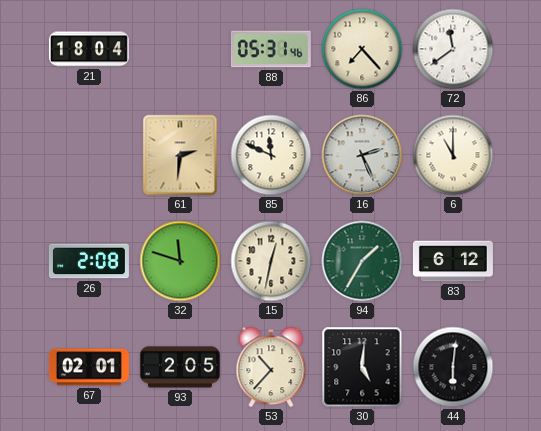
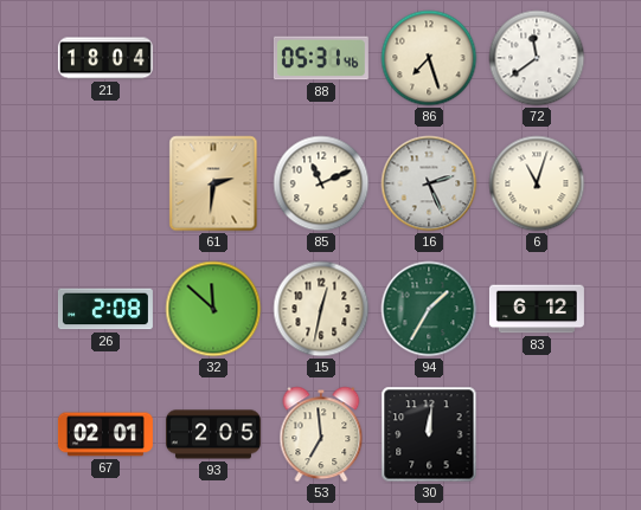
86: 7:23 -> 7:27
85: 11:49 -> 11:11
6: 11:00 -> 11:03
32: 11:48 -> 11:52
53: 10:37 -> 6:59
30: 5:01 -> 12:01
44: 6:01 -> none
